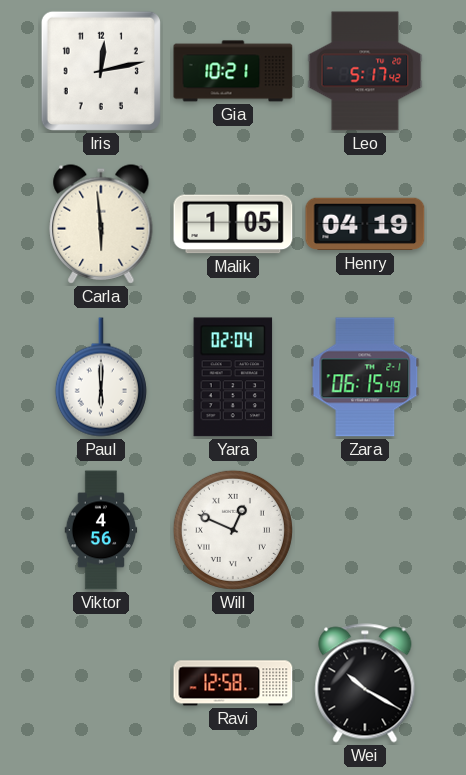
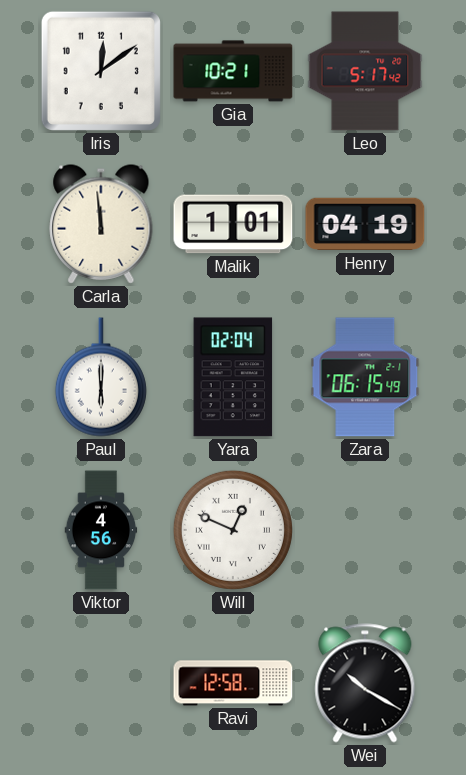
Iris: 12:13 -> 12:09
Carla: 5:59 -> 11:59
Malik: 1:05 -> 1:01
